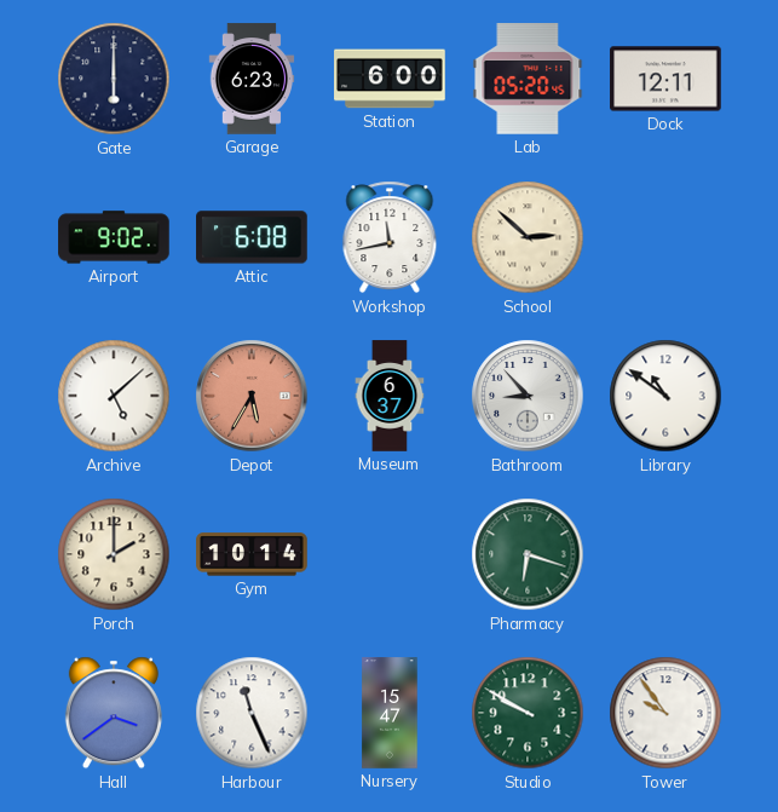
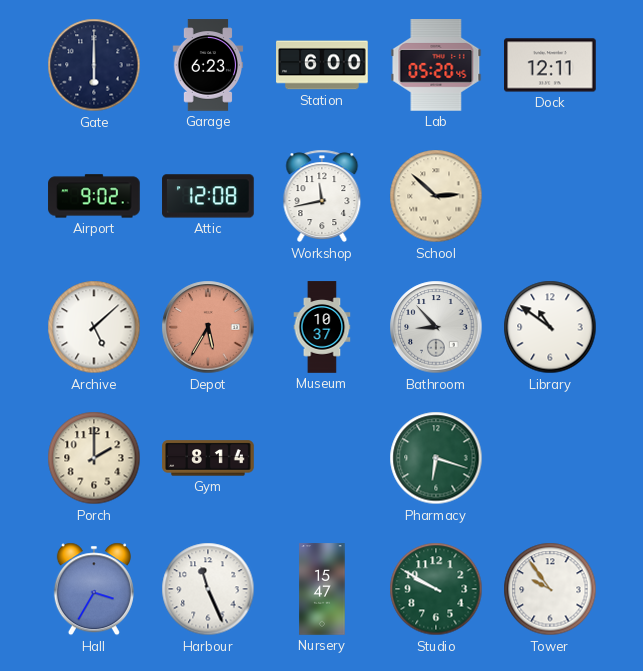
Attic: 6:08 -> 12:08
Museum: 6:37 -> 10:37
Gym: 10:14 -> 8:14
Hall: 3:39 -> 3:35
